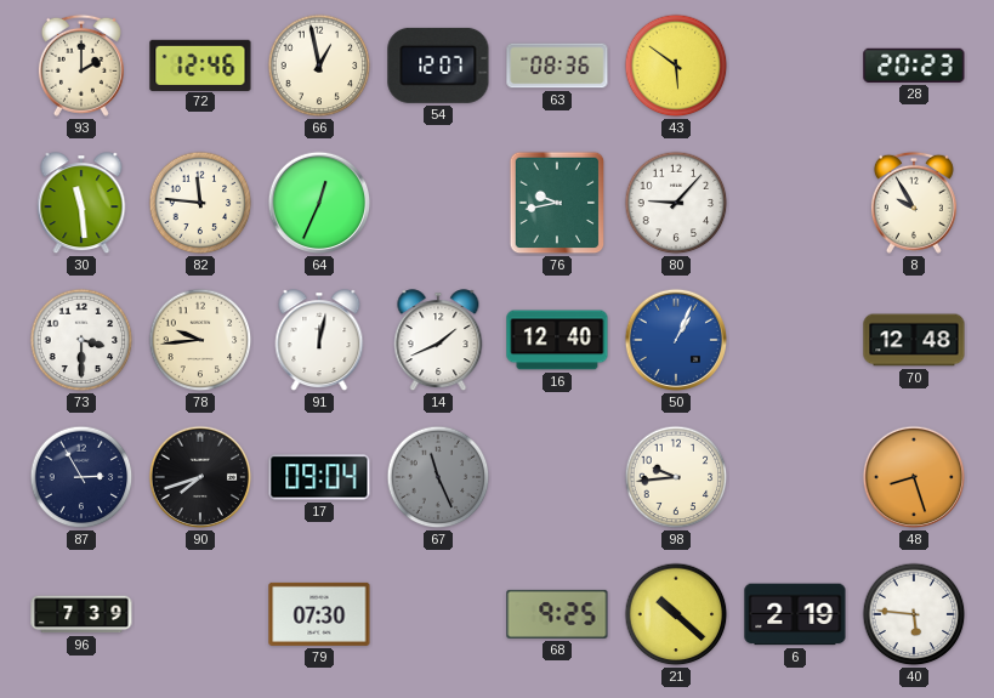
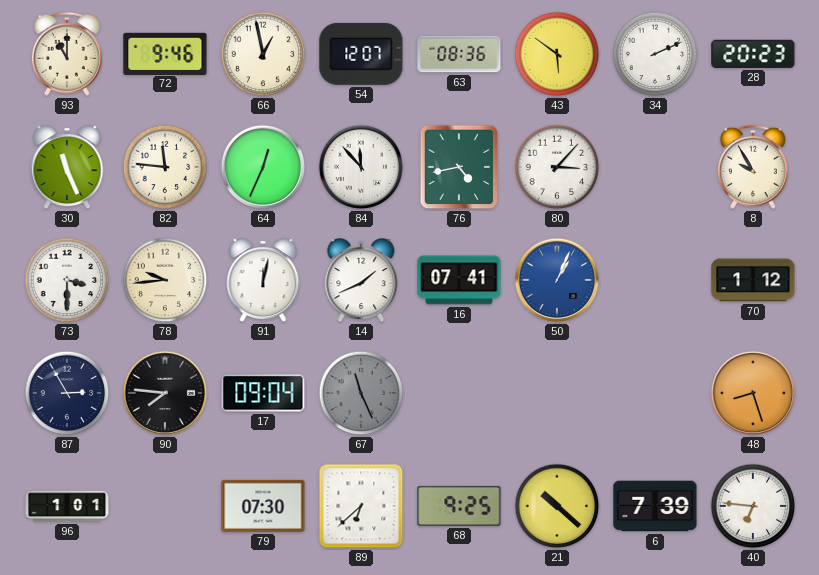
93: 2:00 -> 11:00
72: 12:46 -> 9:46
34: none -> 2:11
30: 11:29 -> 11:26
84: none -> 11:53
76: 9:43 -> 4:43
80: 9:07 -> 3:07
16: 12:40 -> 07:41
70: 12:48 -> 1:12
90: 7:42 -> 7:46
98: 9:44 -> none
96: 7:39 -> 1:01
89: none -> 6:38
6: 2:19 -> 7:39
40: 5:46 -> 6:46
